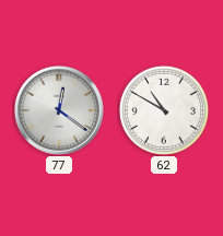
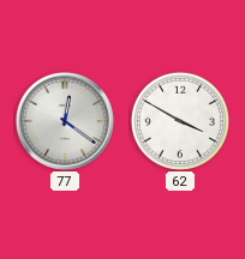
62: 10:50 -> 3:50
